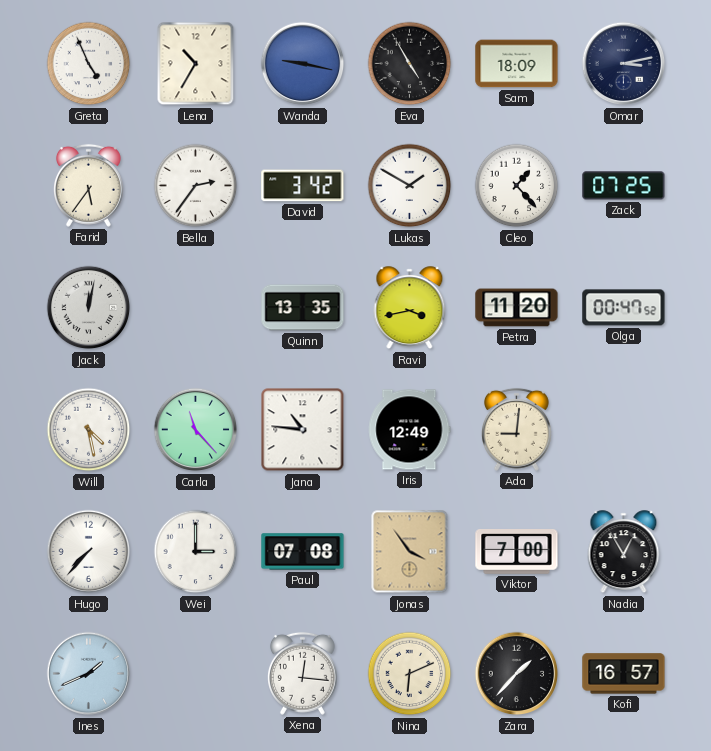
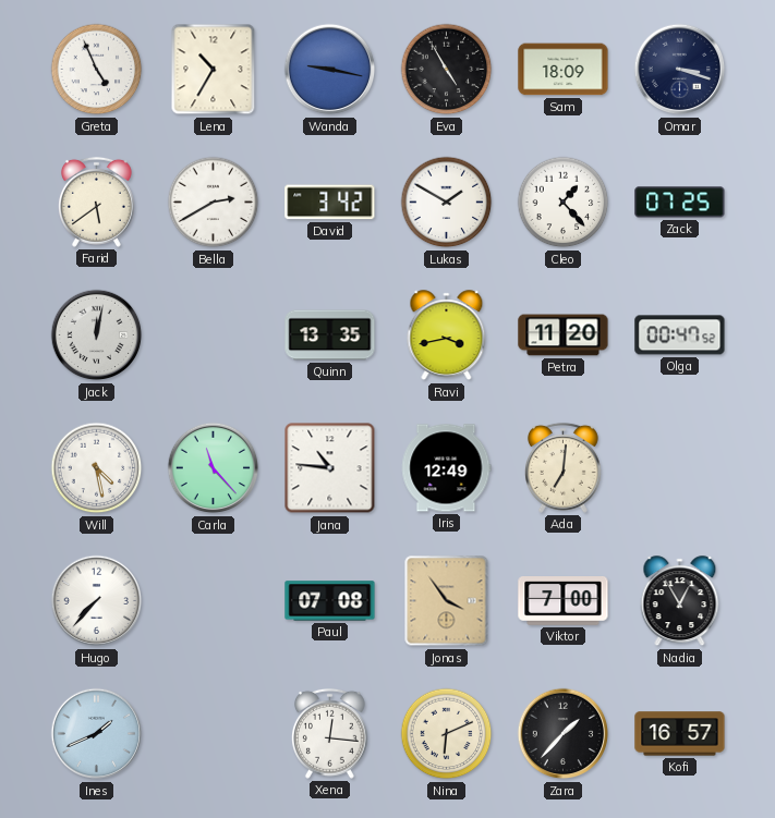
Omar: 3:13 -> 3:18
Farid: 5:36 -> 5:39
Bella: 2:36 -> 2:40
Ada: 9:01 -> 7:01
Wei: 3:00 -> none
